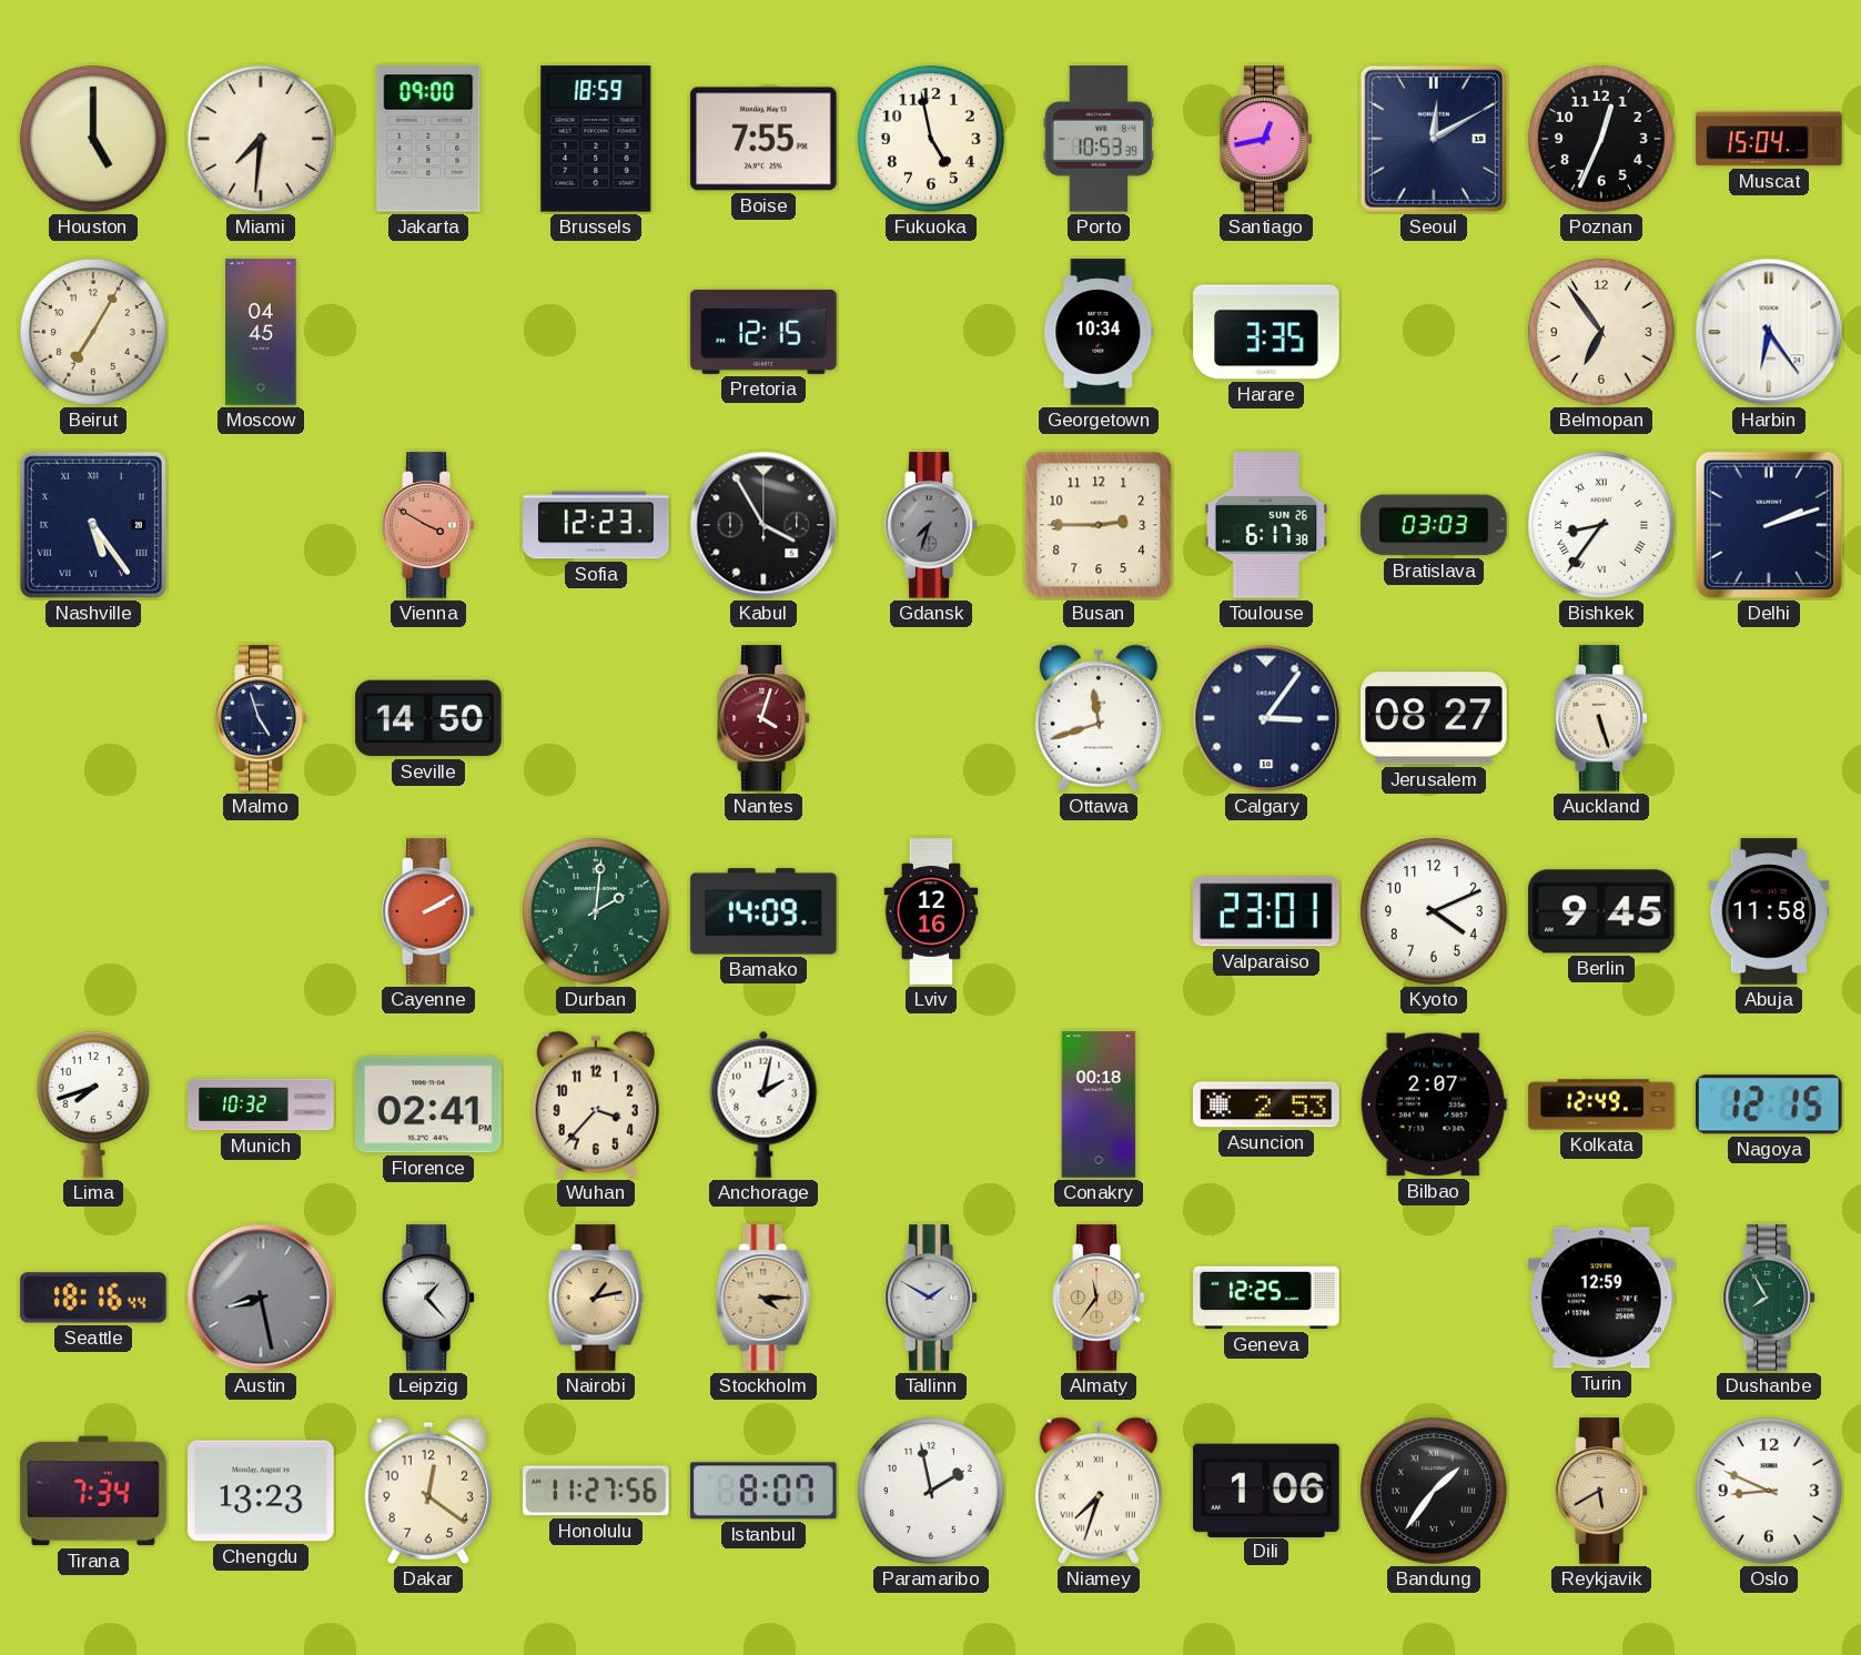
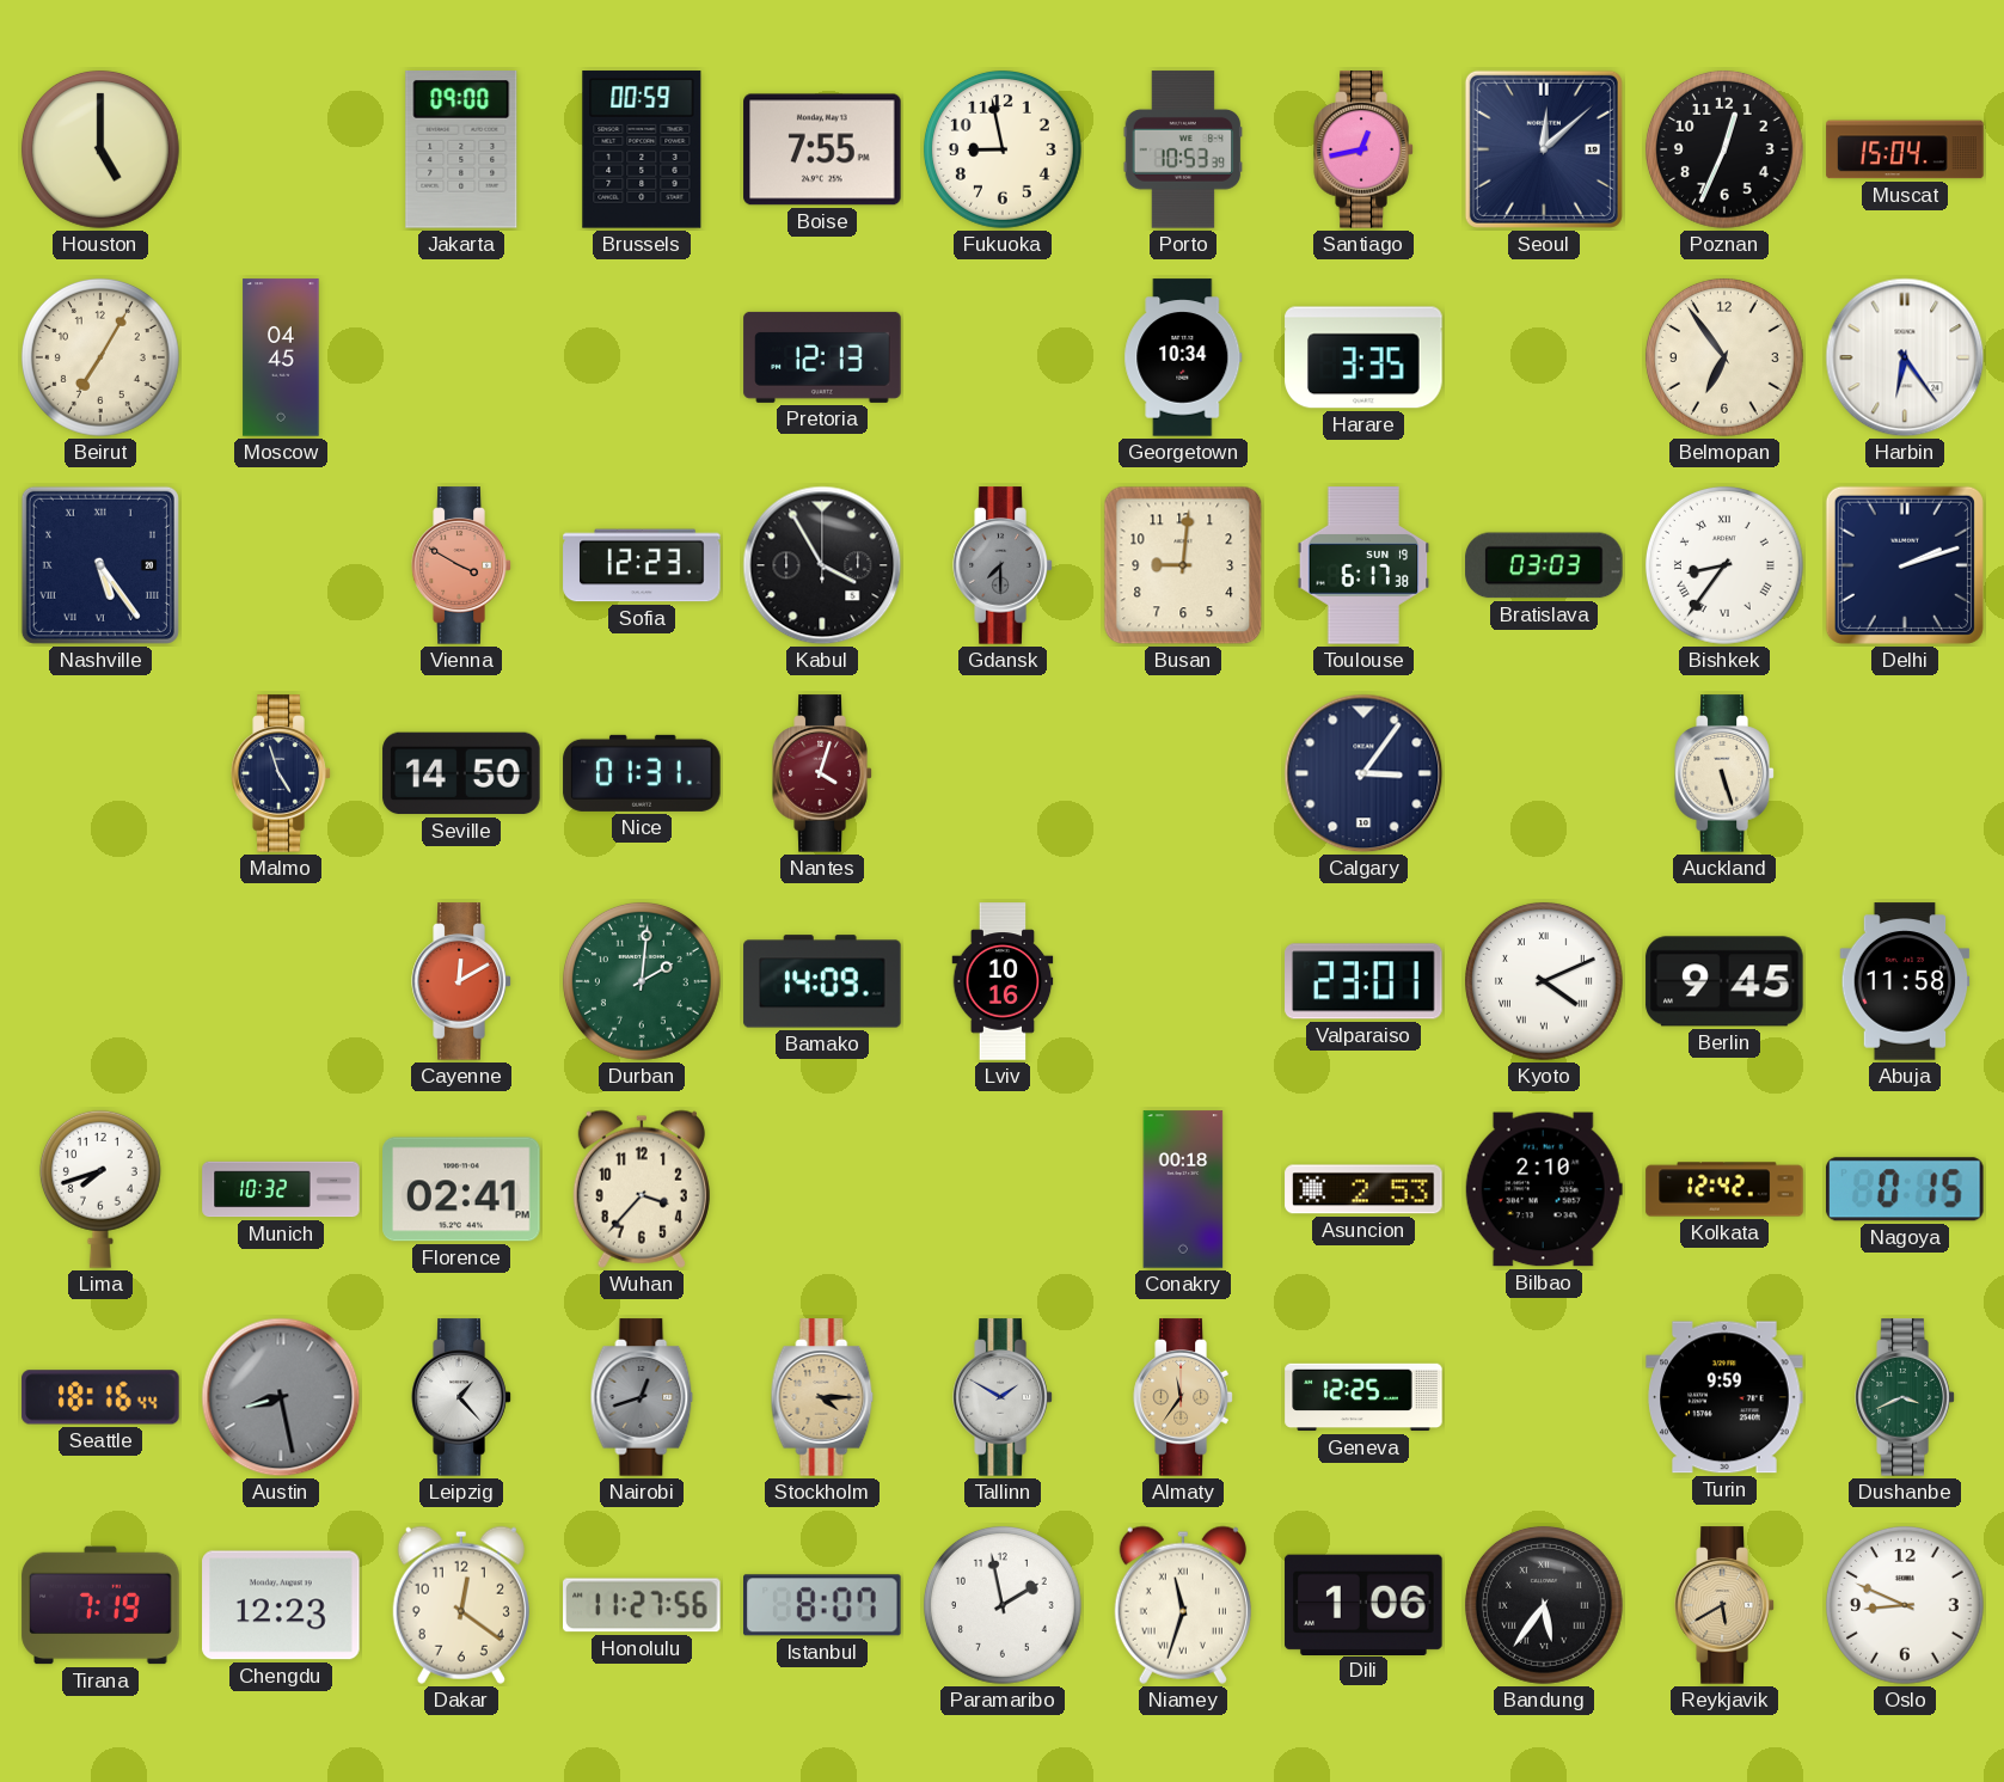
Miami: 7:31 -> none
Brussels: 18:59 -> 00:59
Fukuoka: 4:58 -> 8:58
Seoul: 12:10 -> 12:08
Pretoria: 12:15 -> 12:13
Gdansk: 7:33 -> 7:30
Busan: 2:45 -> 9:01
Toulouse date: SUN 26 -> SUN 19
Nice: none -> 01:31
Ottawa: 11:42 -> none
Jerusalem: 08:27 -> none
Cayenne: 2:10 -> 12:10
Lviv: 12:16 -> 10:16
Kyoto numerals: Arabic -> Roman
Anchorage: 2:02 -> none
Bilbao: 2:07 -> 2:10
Kolkata: 12:49 -> 12:42
Nagoya: 12:15 -> 0:15
Nairobi: 1:13 -> 12:42
Nairobi dial: champagne -> grey
Turin: 12:59 -> 9:59
Dushanbe: 7:55 -> 3:41
Tirana: 7:34 -> 7:19
Chengdu: 13:23 -> 12:23
Niamey: 7:33 -> 11:33
Bandung: 1:36 -> 5:36
